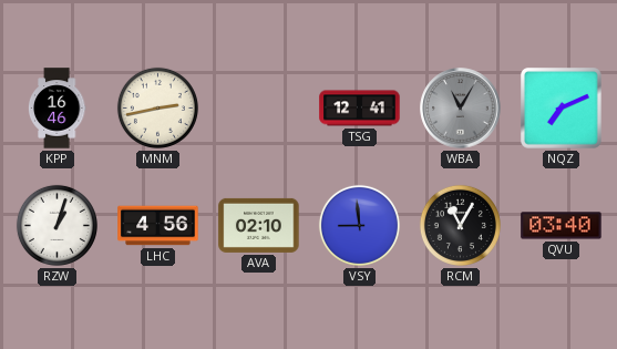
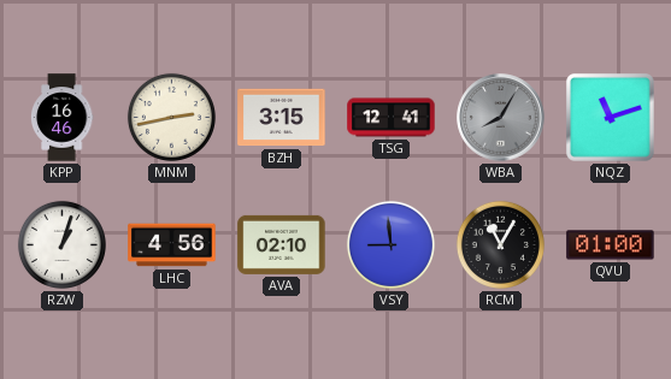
BZH: none -> 3:15
WBA: 11:05 -> 8:05
NQZ: 7:11 -> 11:12
QVU: 03:40 -> 01:00
